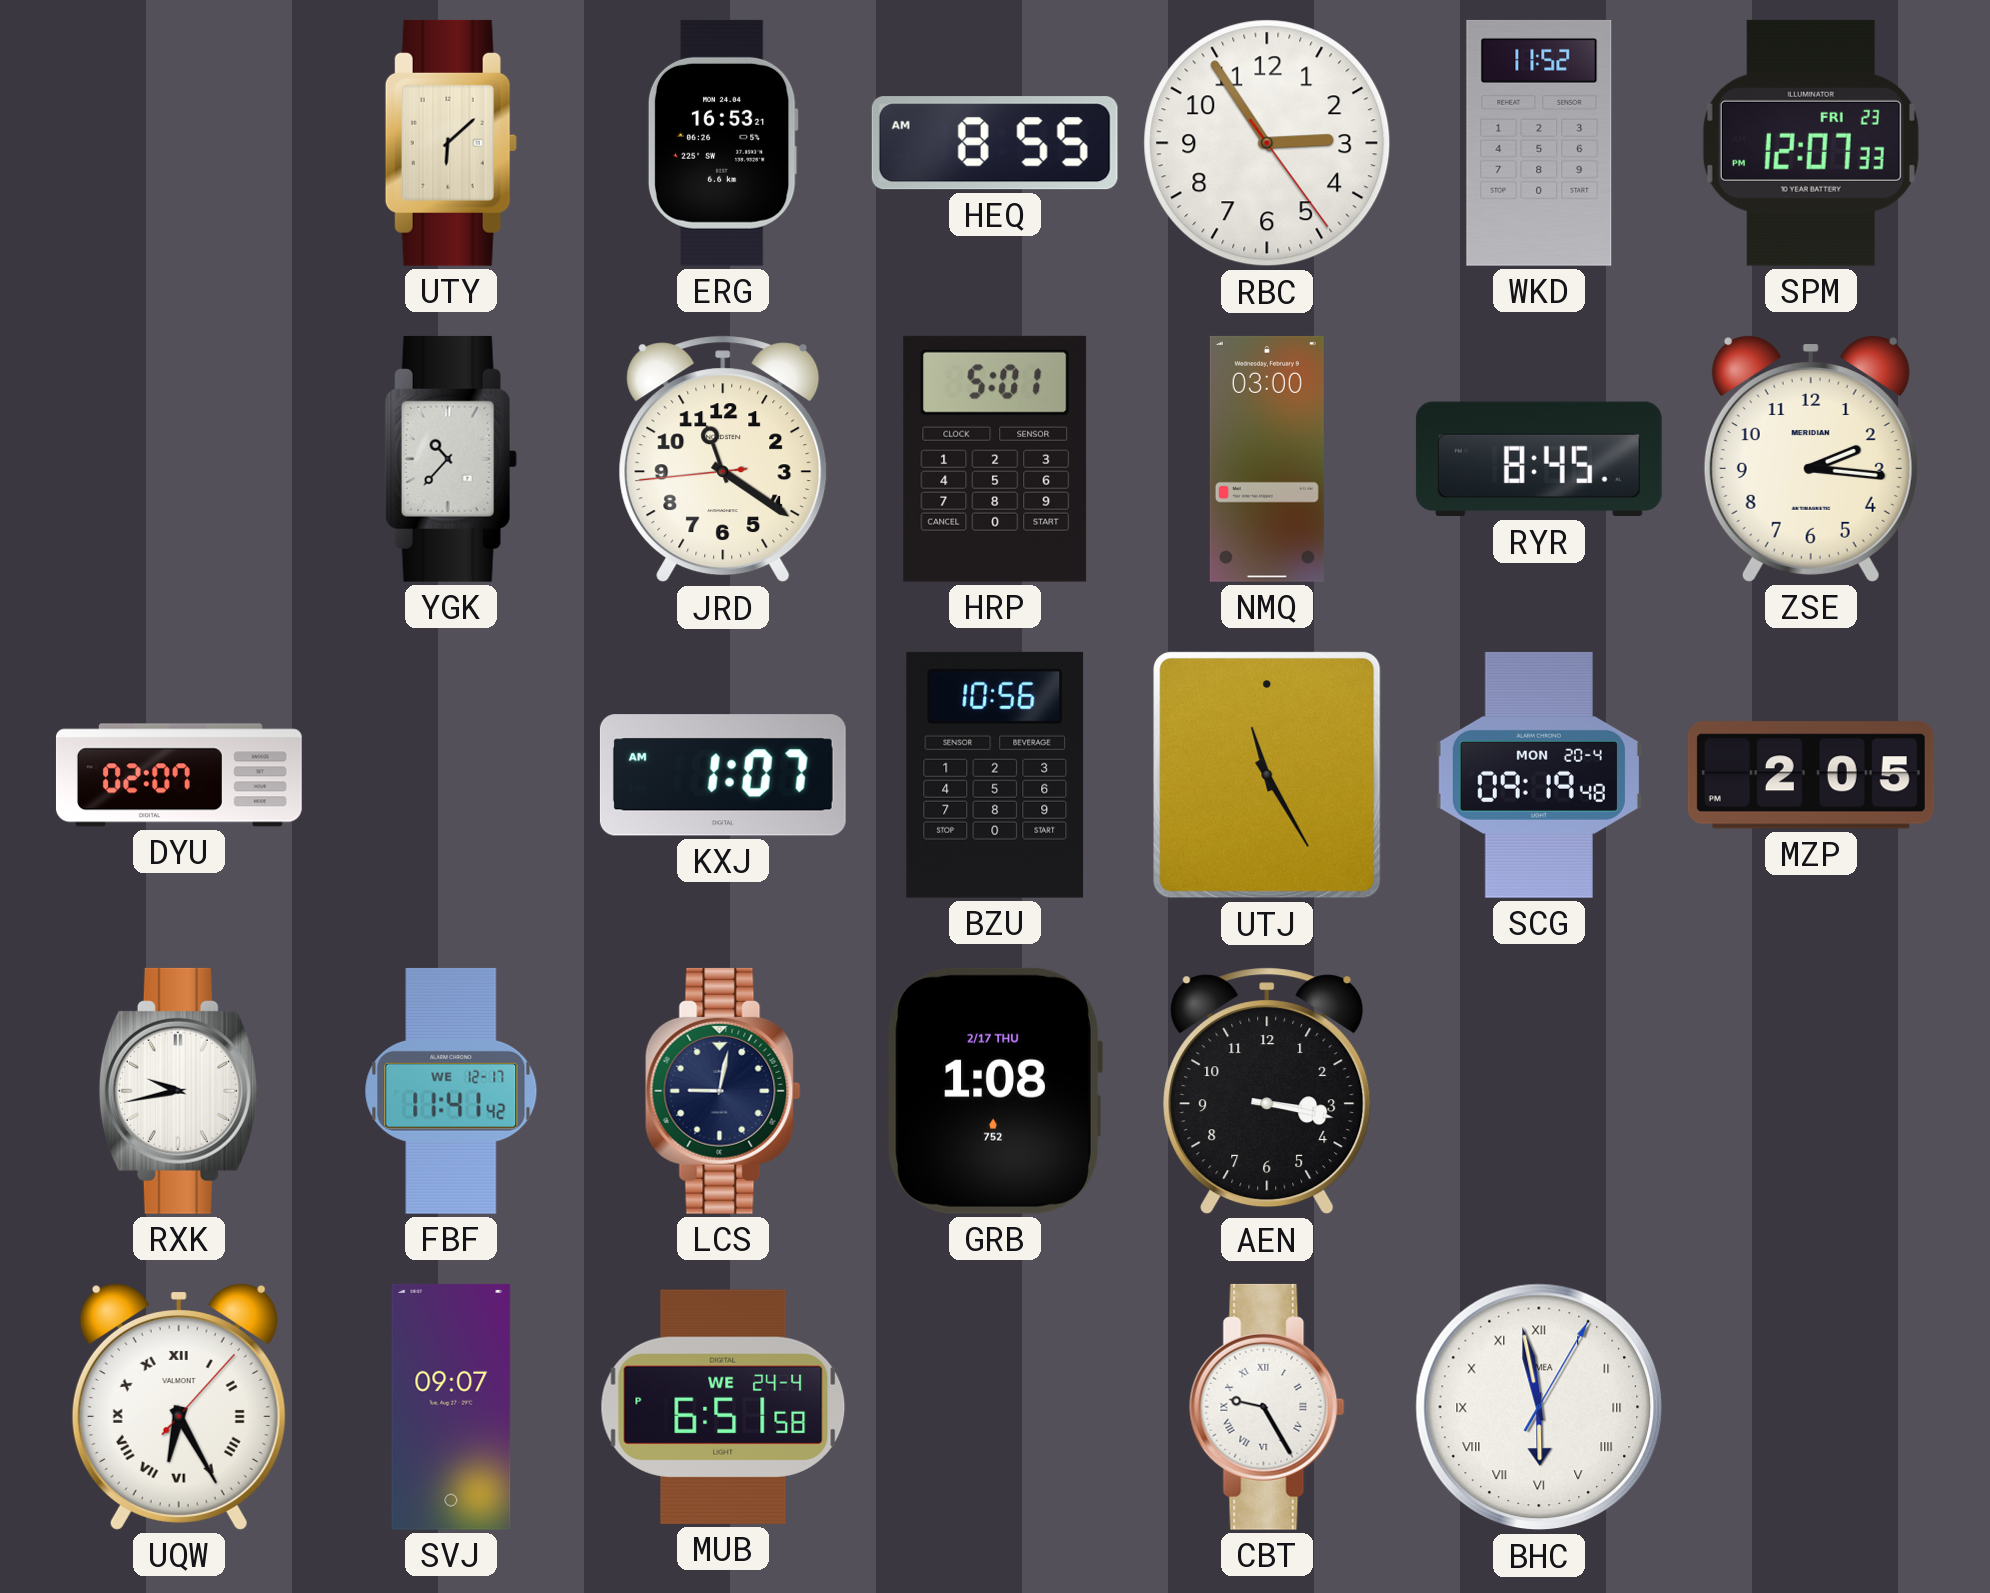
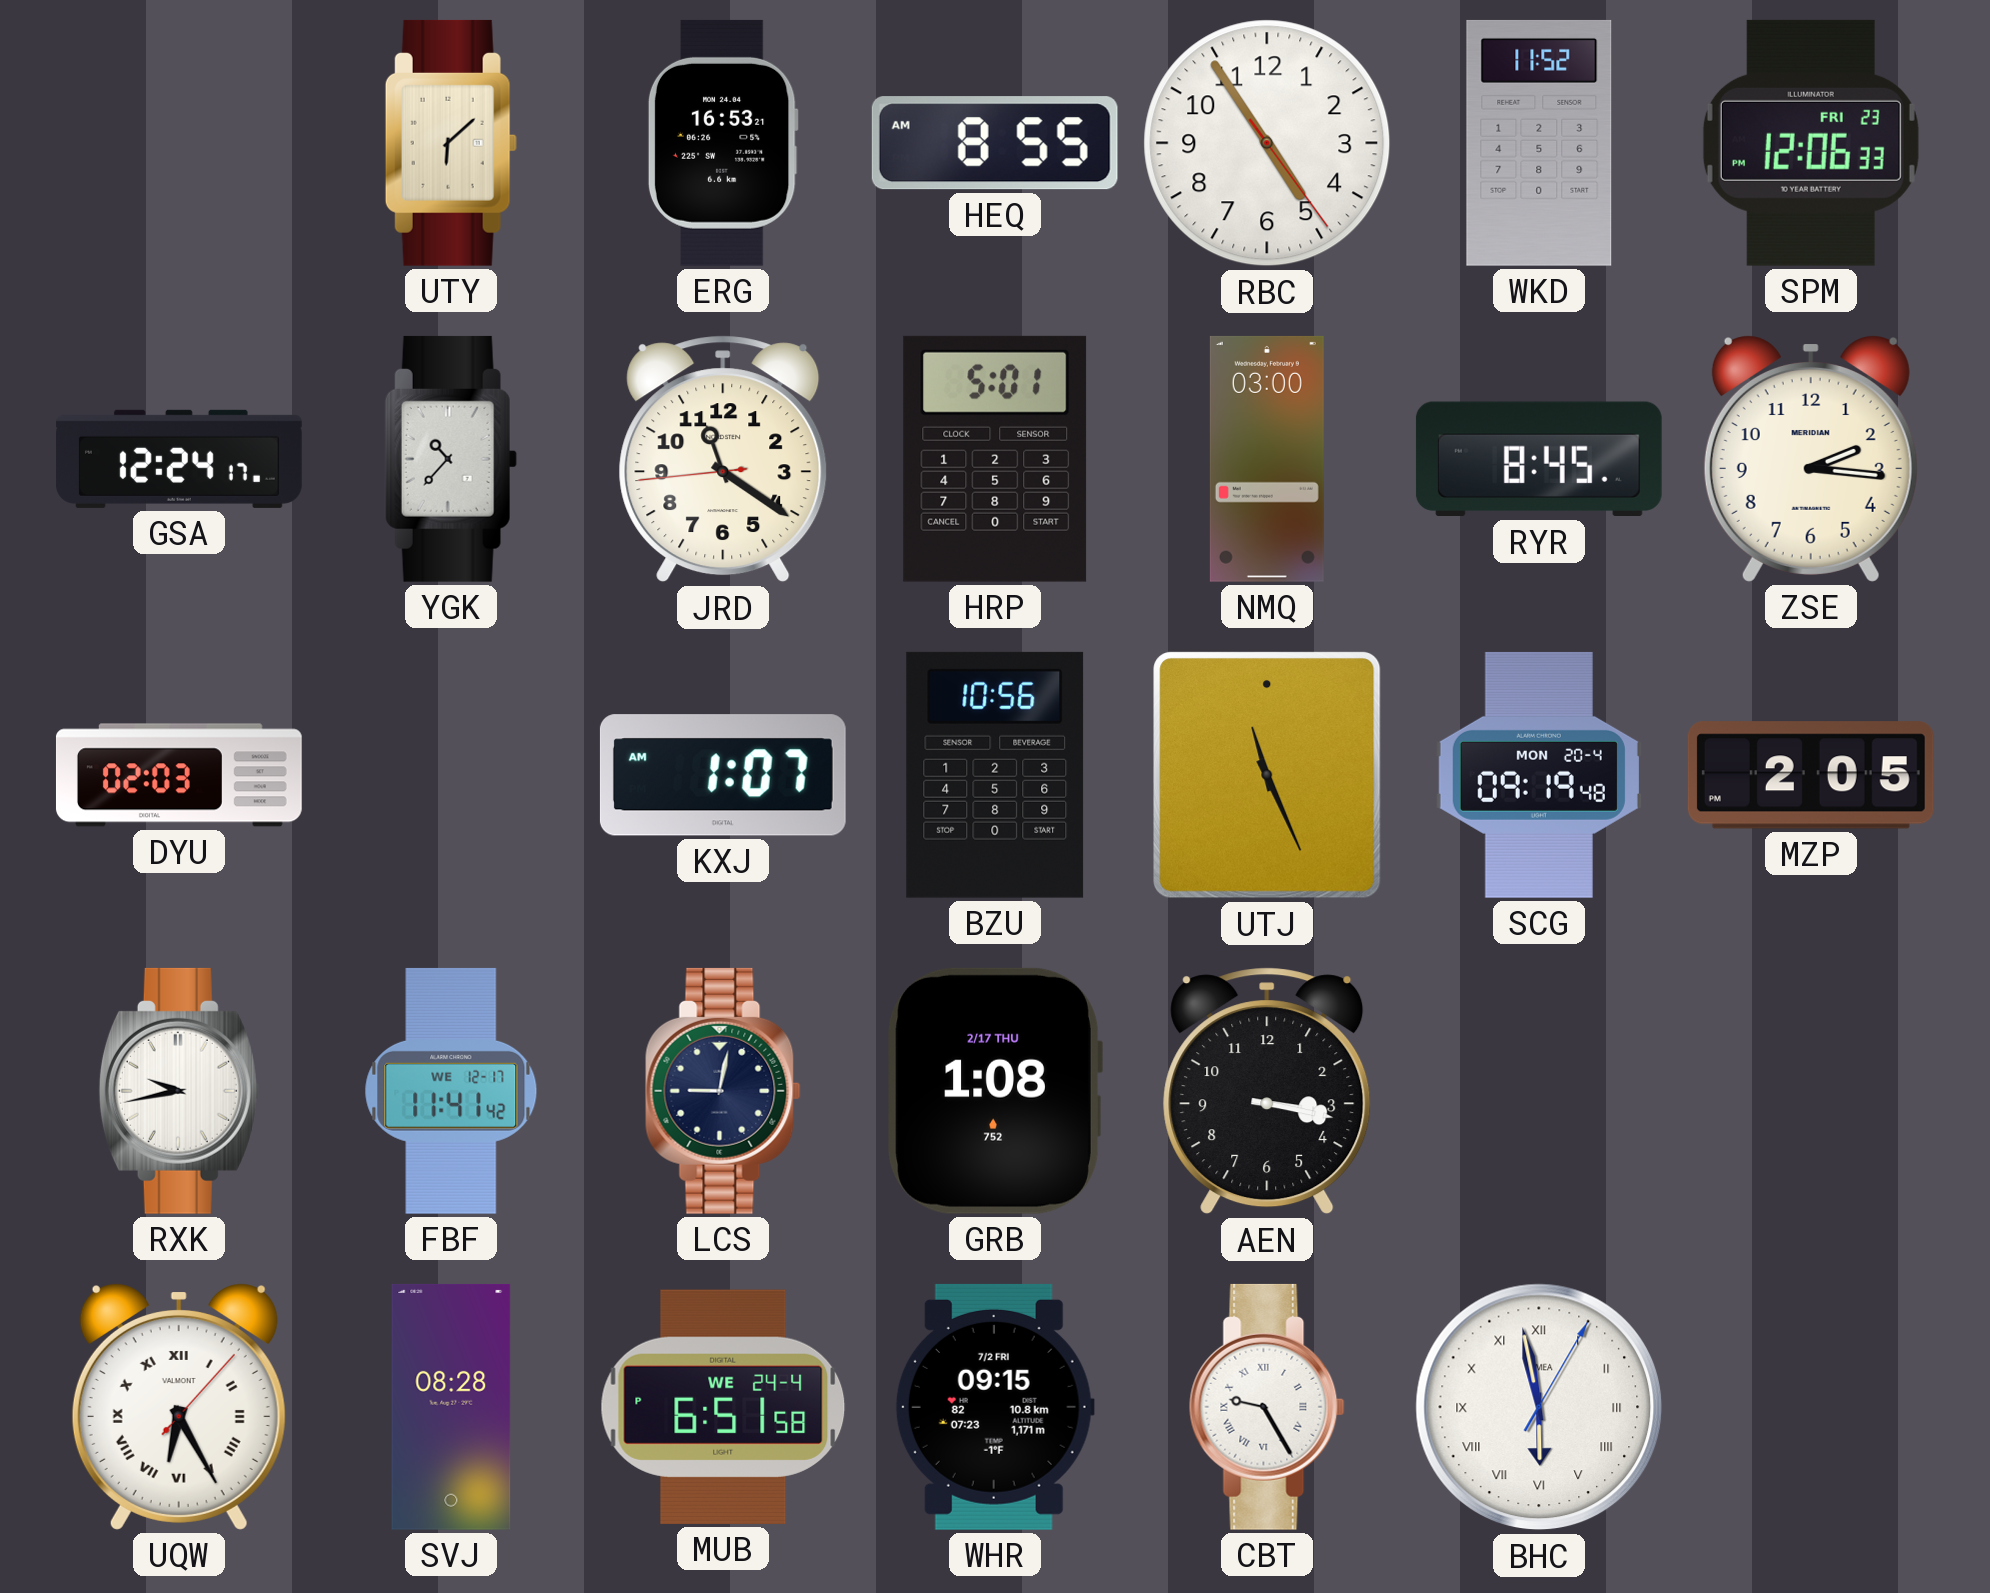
RBC: 2:54 -> 4:54
SPM: 12:07 -> 12:06
GSA: none -> 12:24
DYU: 02:07 -> 02:03
UTJ: 11:25 -> 11:26
SVJ: 09:07 -> 08:28
WHR: none -> 09:15
